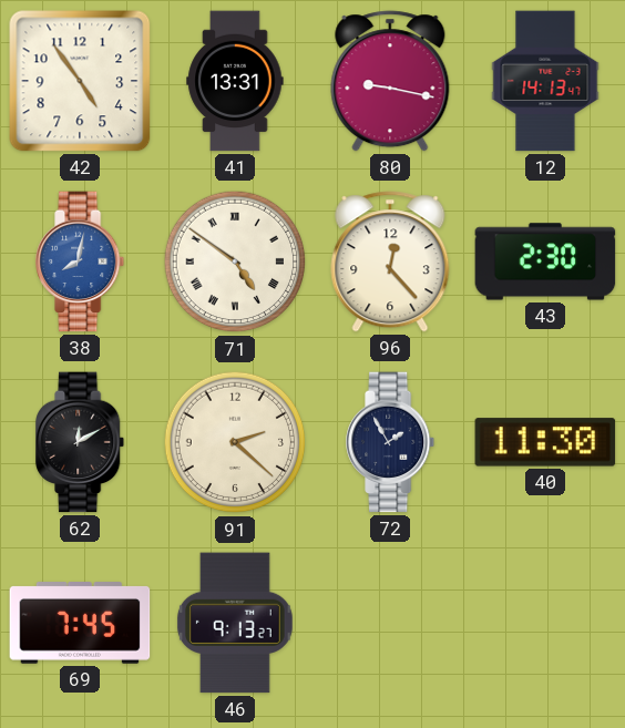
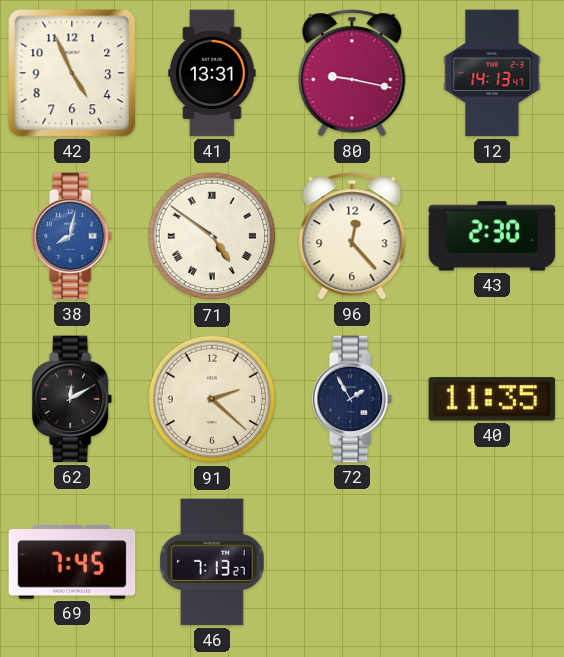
42: 4:54 -> 4:56
40: 11:30 -> 11:35
46: 9:13 -> 7:13
